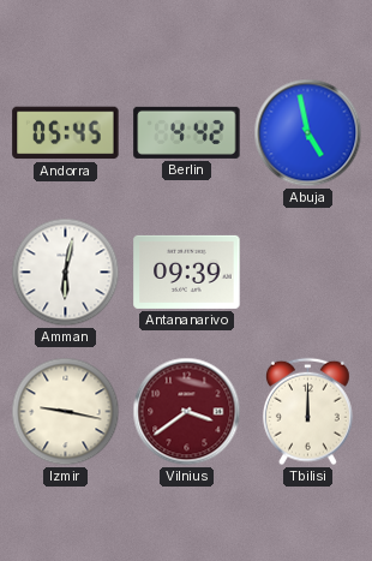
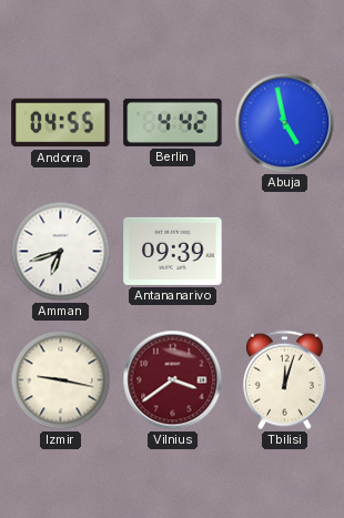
Andorra: 05:45 -> 04:55
Amman: 6:02 -> 6:42
Tbilisi: 12:00 -> 12:03
